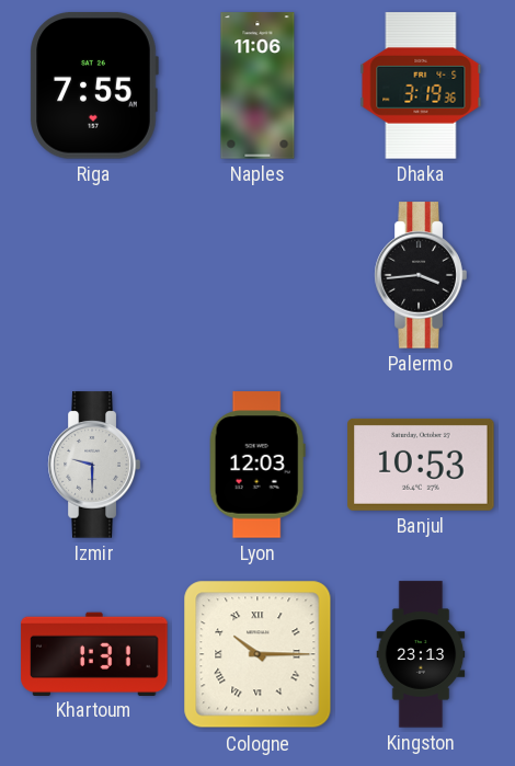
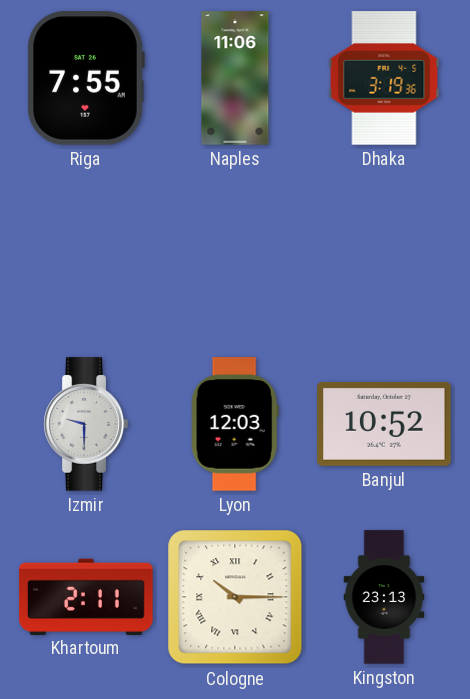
Palermo: 3:44 -> none
Banjul: 10:53 -> 10:52
Khartoum: 1:31 -> 2:11
